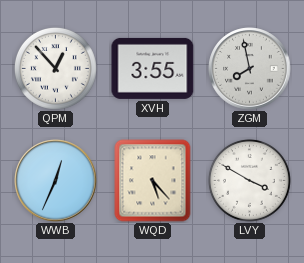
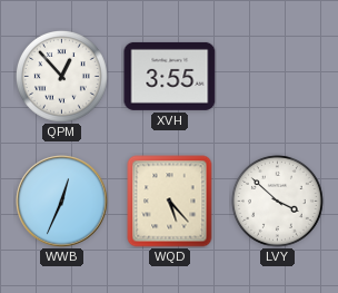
ZGM: 7:58 -> none
LVY: 3:50 -> 3:52
